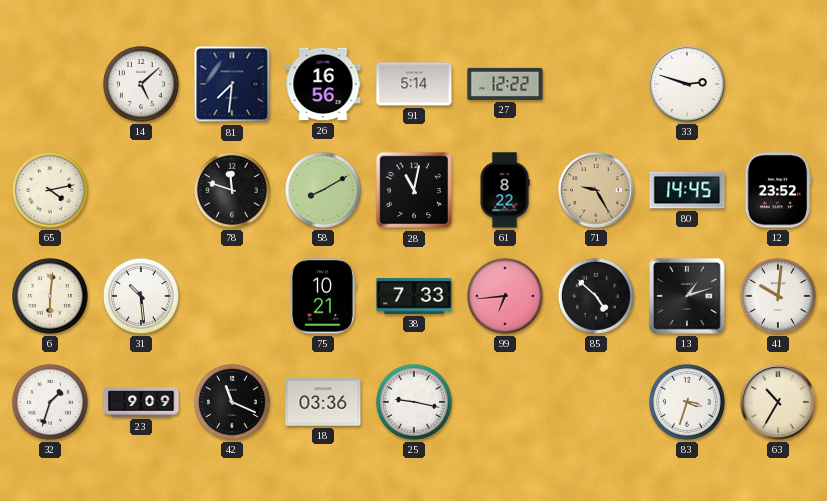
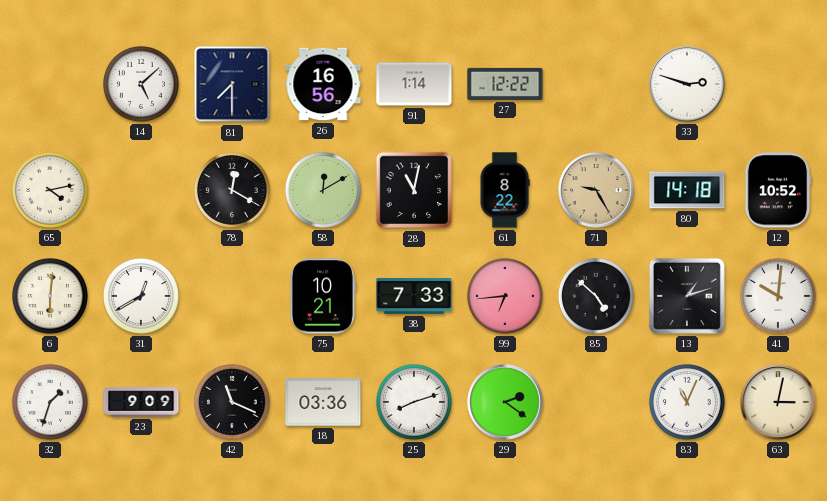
81: 7:31 -> 7:30
91: 5:14 -> 1:14
78: 11:48 -> 12:20
58: 8:10 -> 12:10
80: 14:45 -> 14:18
12: 23:52 -> 10:52
31: 10:29 -> 12:40
25: 9:17 -> 8:12
29: none -> 2:21
83: 3:33 -> 11:04
63: 10:35 -> 3:02
